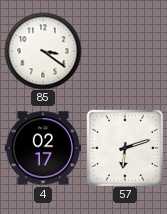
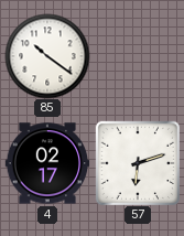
85: 3:21 -> 10:21
